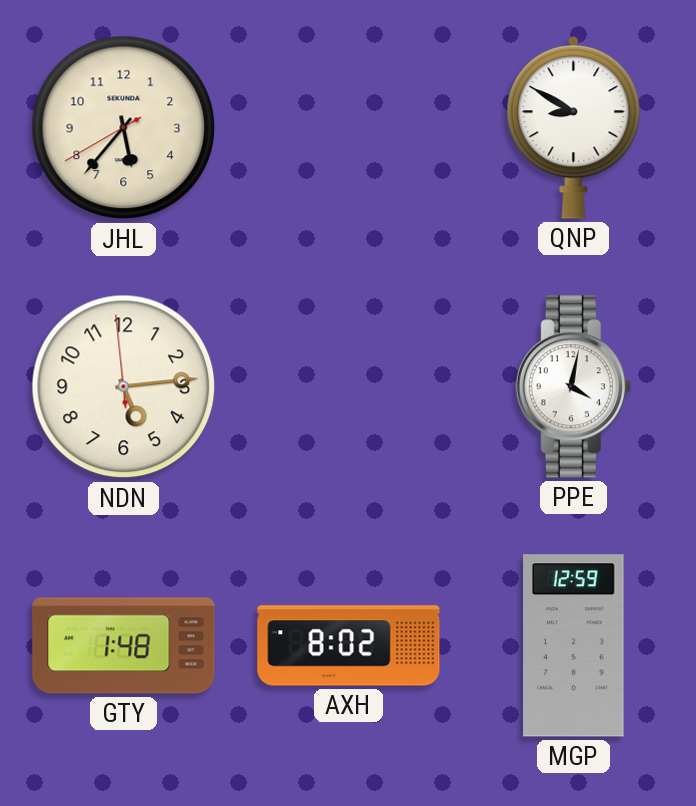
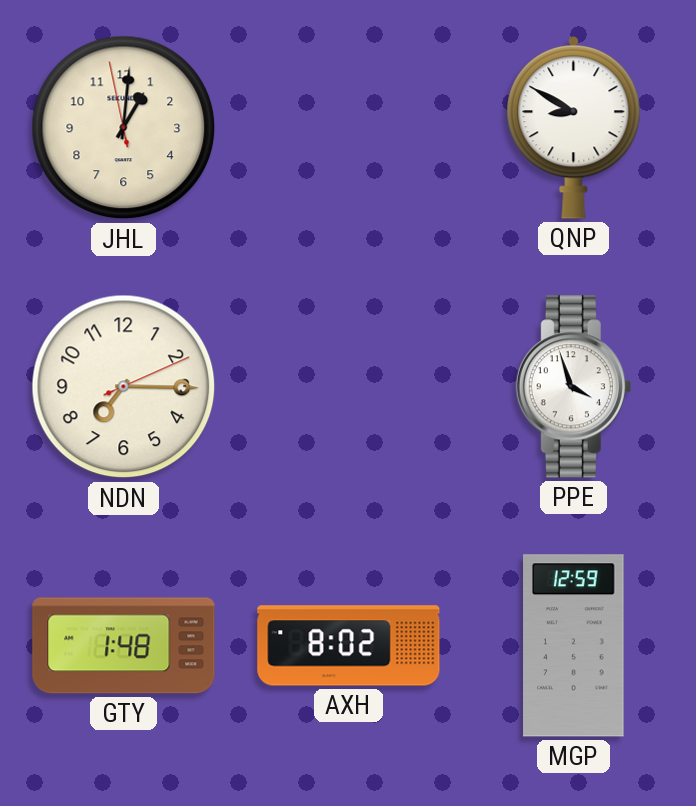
JHL: 5:36 -> 1:00
NDN: 5:13 -> 7:15
PPE: 4:02 -> 3:57
